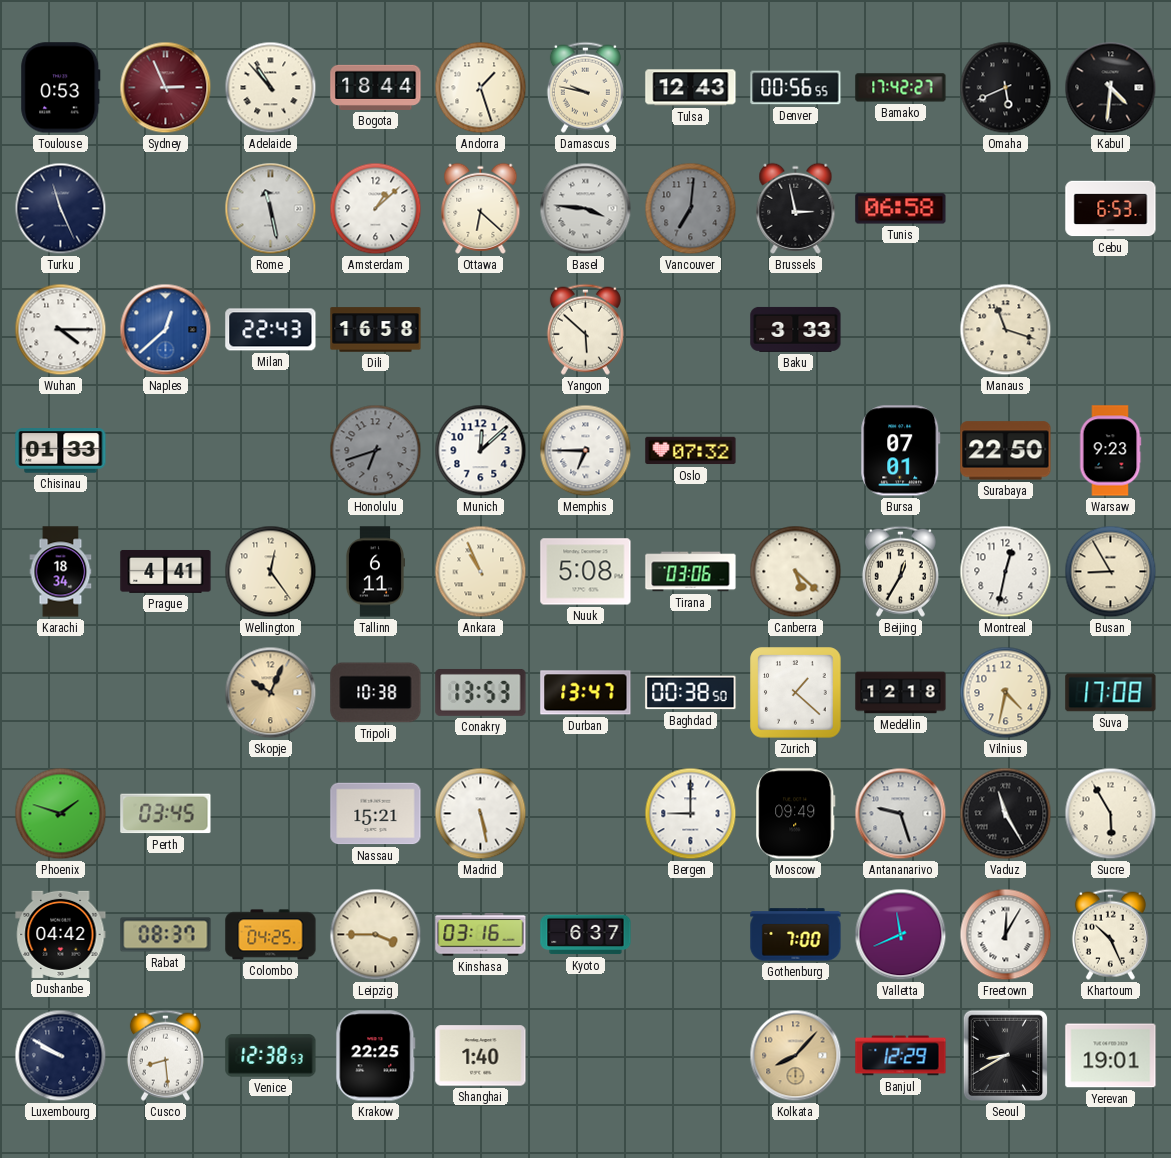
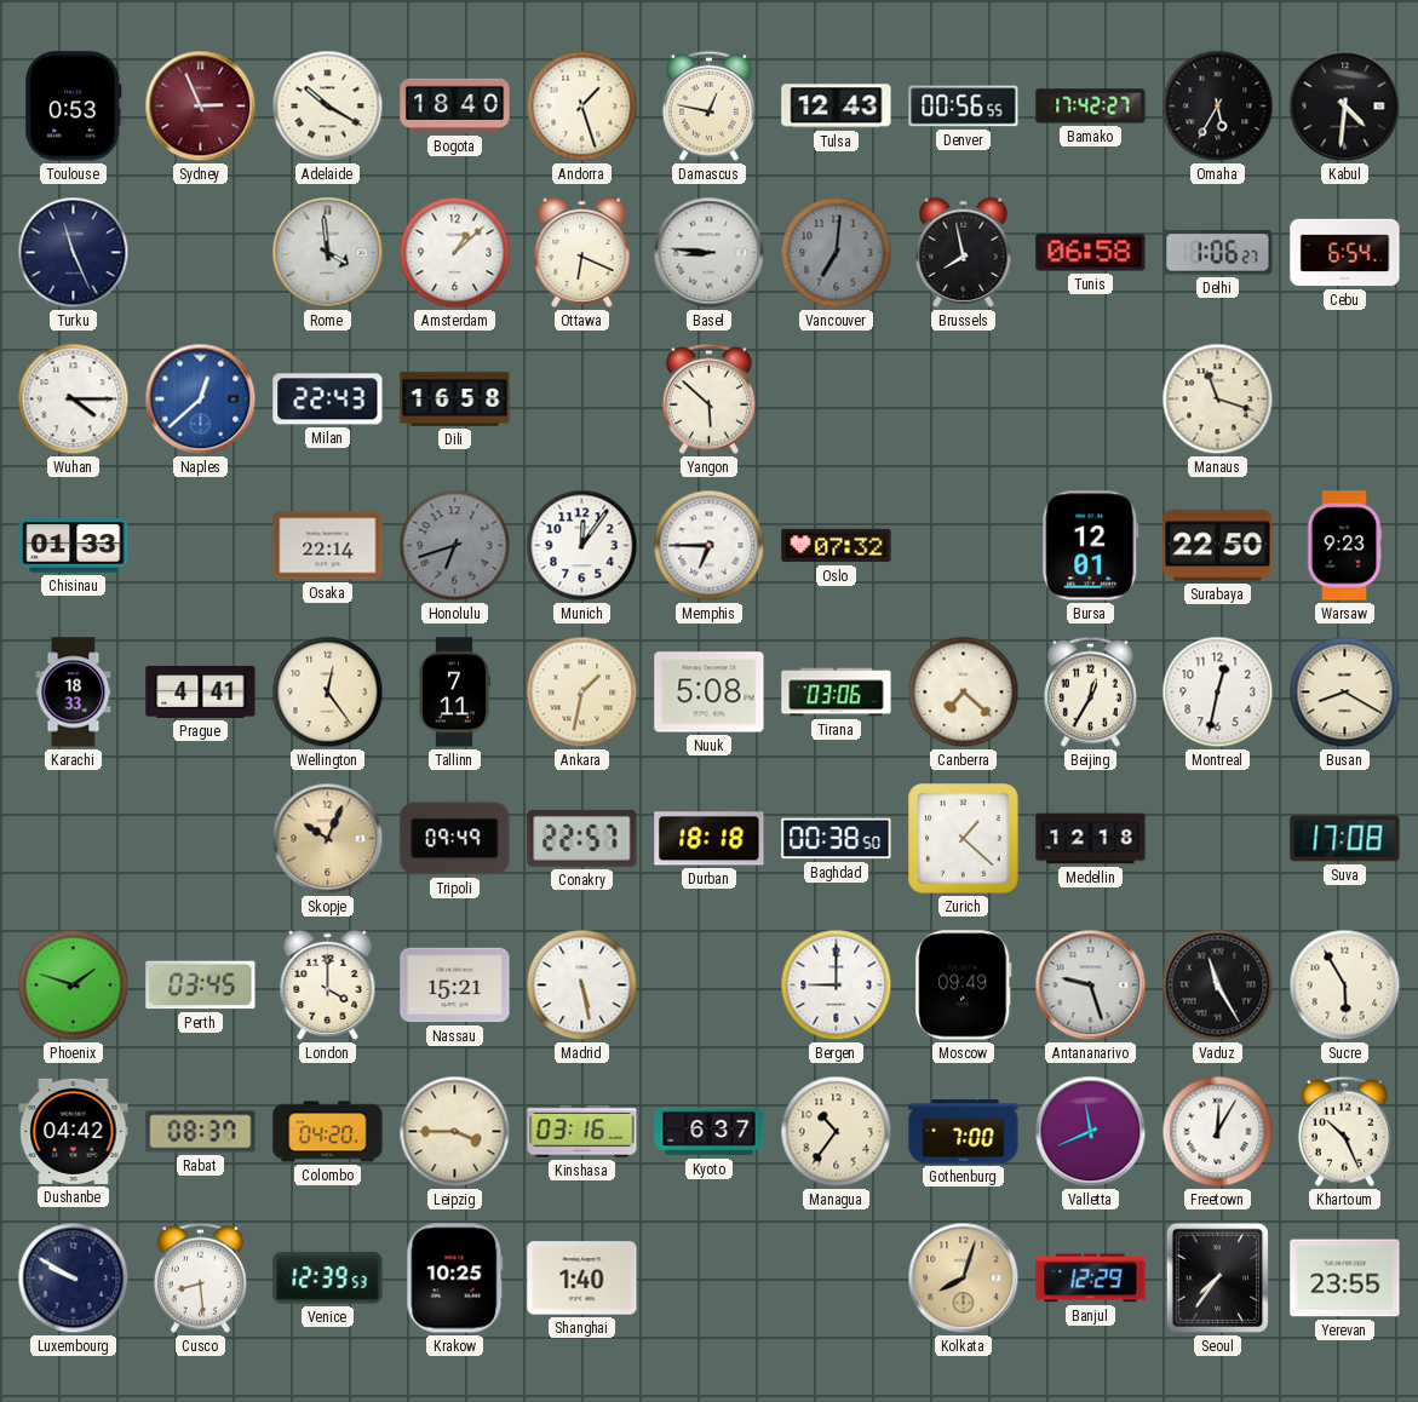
Adelaide: 10:53 -> 10:20
Bogota: 18:44 -> 18:40
Damascus: 9:47 -> 12:47
Omaha: 5:41 -> 5:35
Rome: 11:28 -> 3:59
Ottawa: 6:22 -> 6:19
Basel: 3:46 -> 8:46
Brussels: 2:58 -> 7:58
Delhi: none -> 1:06
Cebu: 6:53 -> 6:54
Baku: 3:33 -> none
Osaka: none -> 22:14
Munich: 12:08 -> 12:06
Bursa: 07:01 -> 12:01
Karachi: 18:34 -> 18:33
Tallinn: 6:11 -> 7:11
Ankara: 10:56 -> 1:32
Canberra: 5:22 -> 7:22
Busan: 8:55 -> 8:20
Tripoli: 10:38 -> 09:49
Conakry: 13:53 -> 22:57
Durban: 13:47 -> 18:18
Vilnius: 4:32 -> none
London: none -> 4:00
Colombo: 04:25 -> 04:20
Managua: none -> 10:36
Venice: 12:38 -> 12:39
Krakow: 22:25 -> 10:25
Kolkata: 8:07 -> 8:03
Seoul: 8:40 -> 7:36
Yerevan: 19:01 -> 23:55
